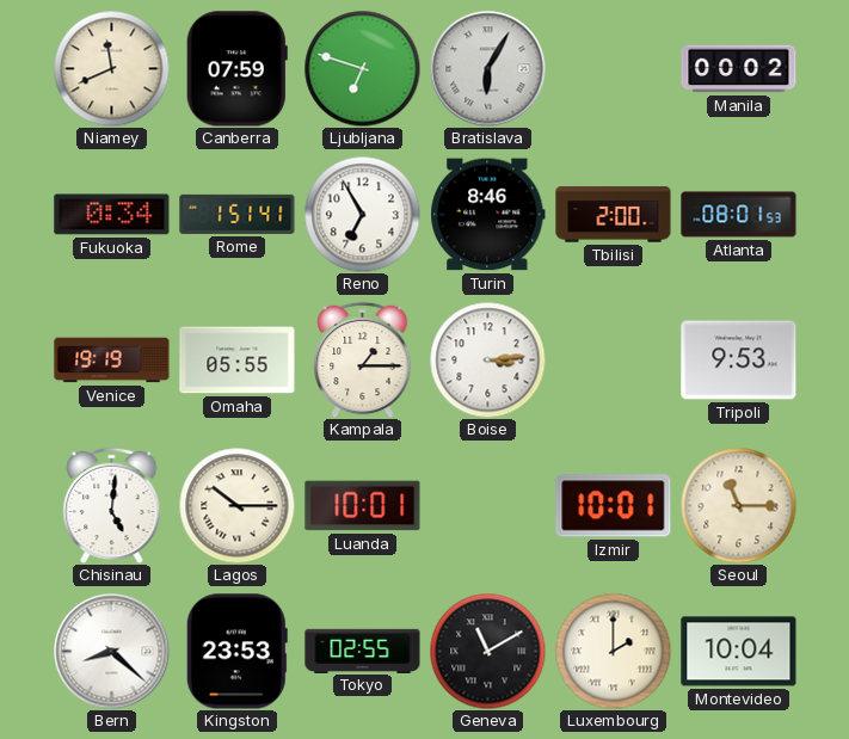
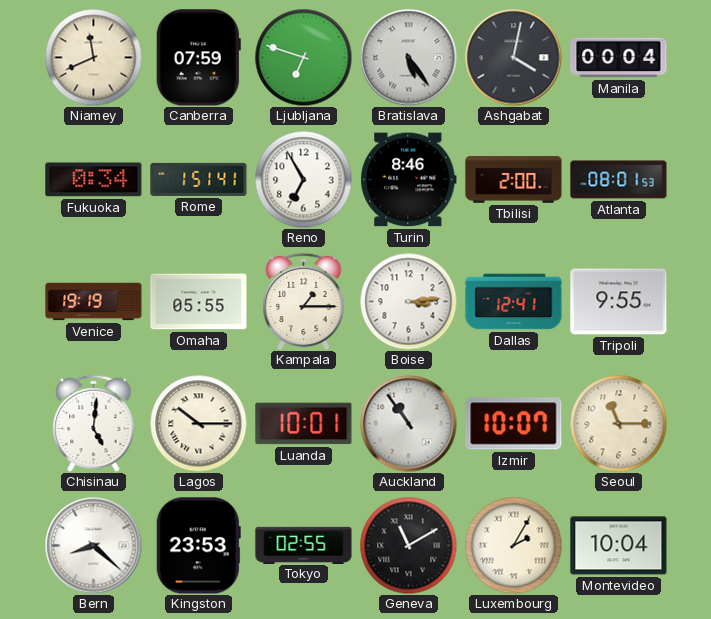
Bratislava: 6:05 -> 5:24
Ashgabat: none -> 4:02
Manila: 00:02 -> 00:04
Dallas: none -> 12:41
Tripoli: 9:53 -> 9:55
Auckland: none -> 10:54
Izmir: 10:01 -> 10:07
Luxembourg: 2:00 -> 2:05
